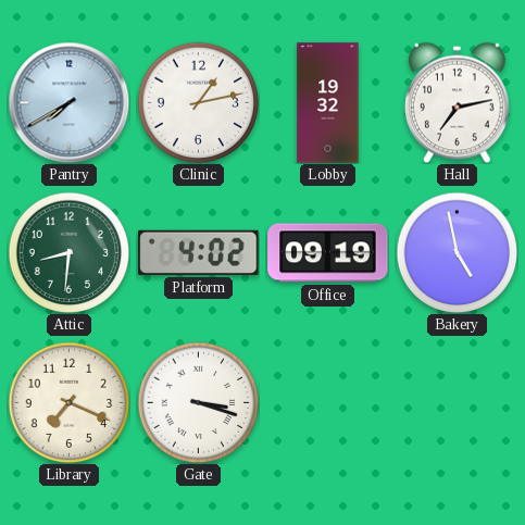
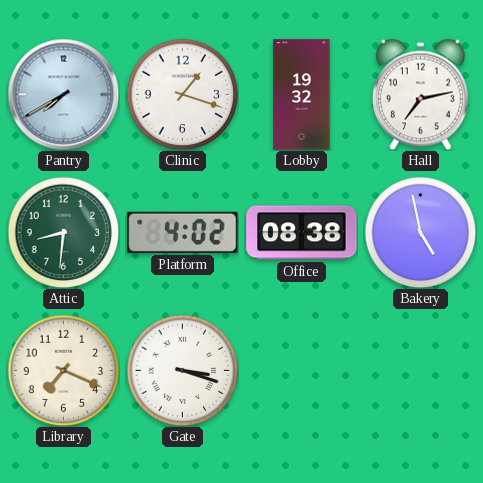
Clinic: 1:13 -> 1:18
Office: 09:19 -> 08:38
